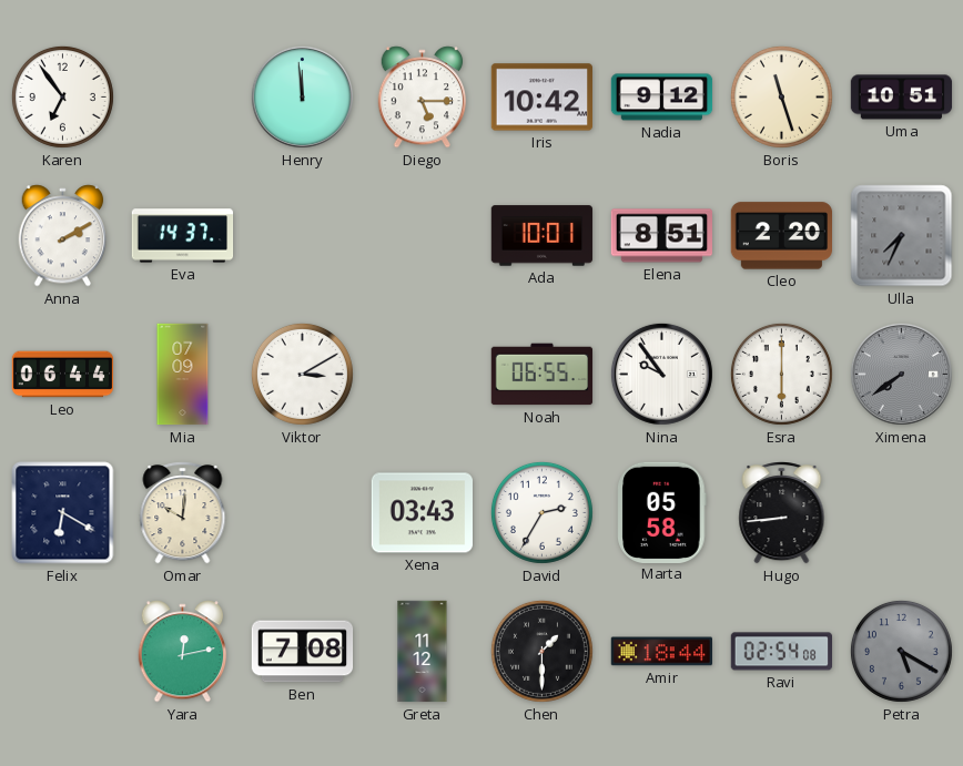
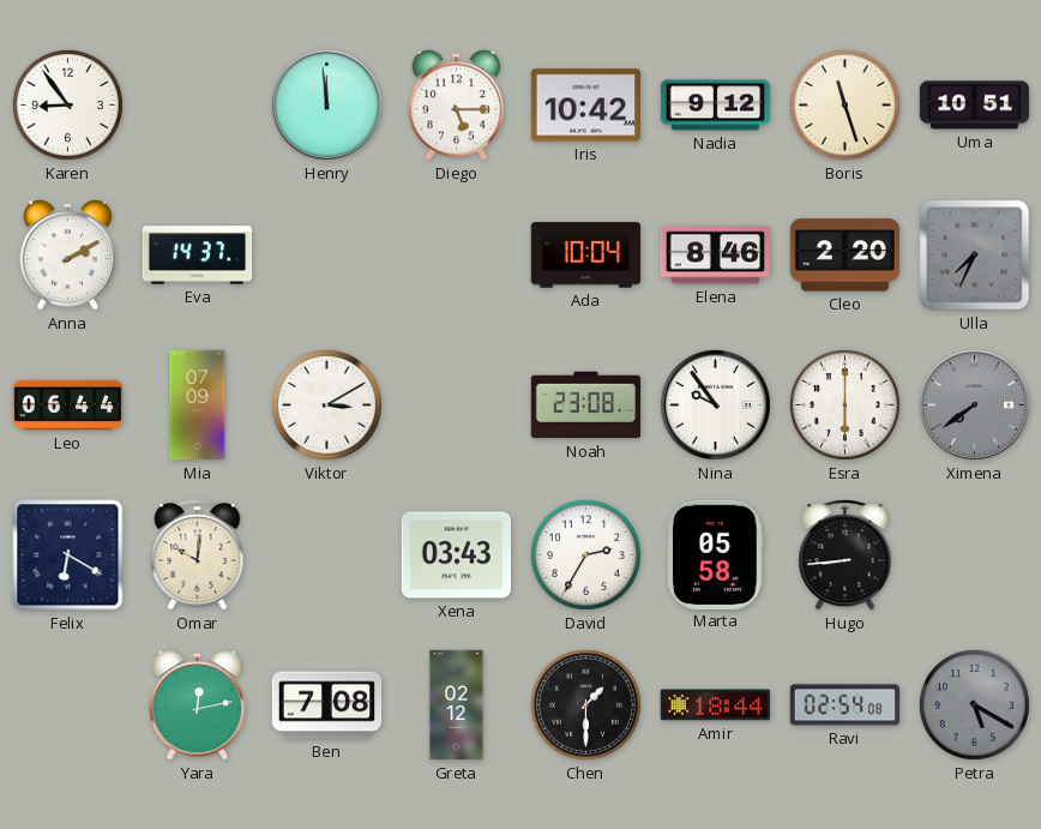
Karen: 6:54 -> 8:54
Ada: 10:01 -> 10:04
Elena: 8:51 -> 8:46
Noah: 06:55 -> 23:08
Greta: 11:12 -> 02:12
